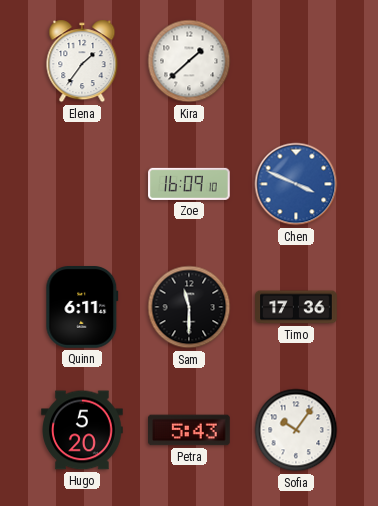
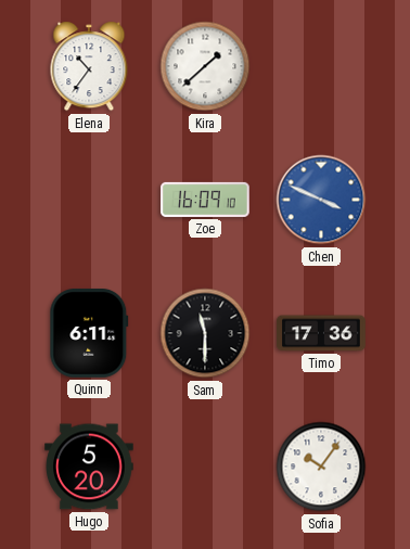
Elena: 1:36 -> 10:36
Petra: 5:43 -> none
